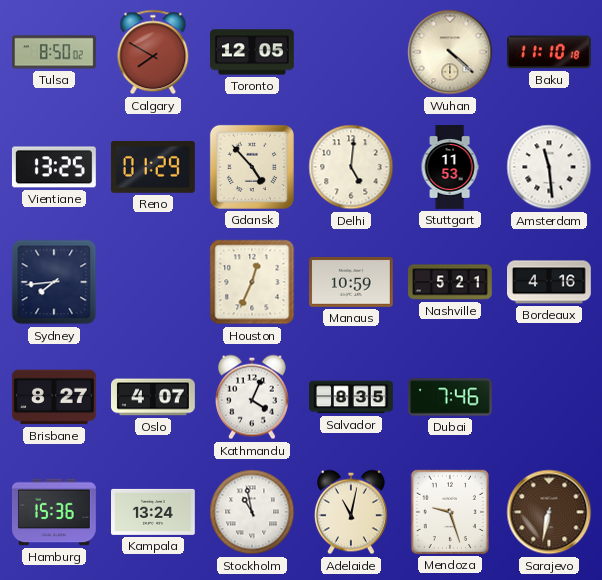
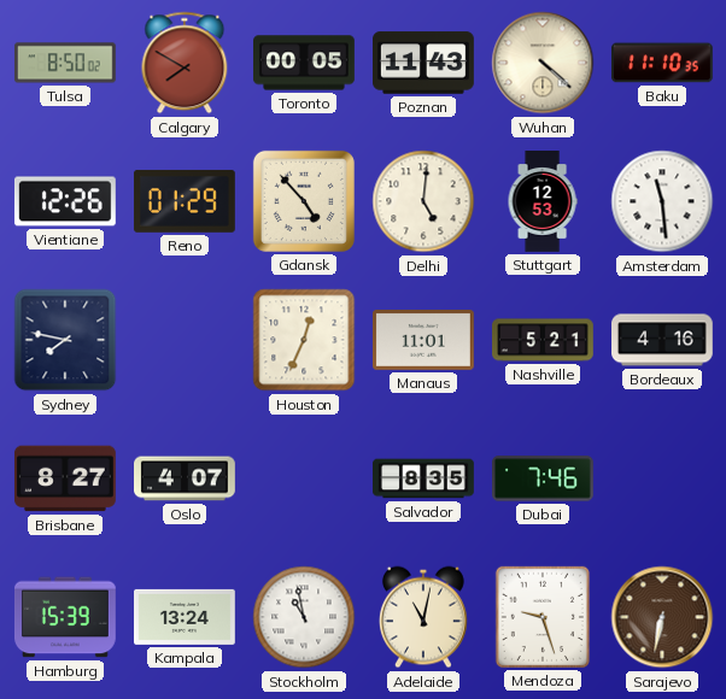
Toronto: 12:05 -> 00:05
Poznan: none -> 11:43
Baku: 11:10:18 -> 11:10:35
Vientiane: 13:25 -> 12:26
Stuttgart: 11:53 -> 12:53
Sydney: 7:44 -> 7:47
Manaus: 10:59 -> 11:01
Kathmandu: 4:04 -> none
Hamburg: 15:36 -> 15:39
